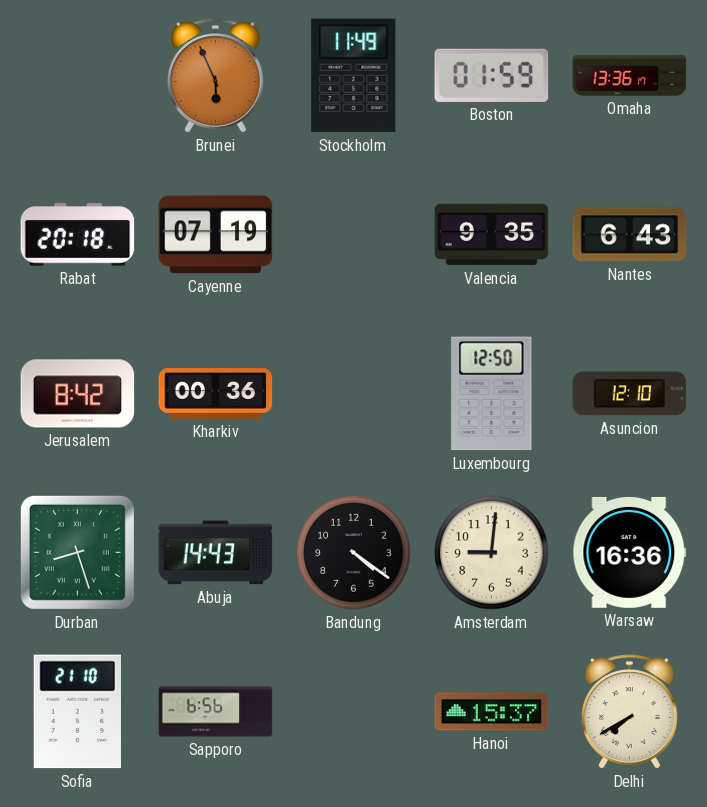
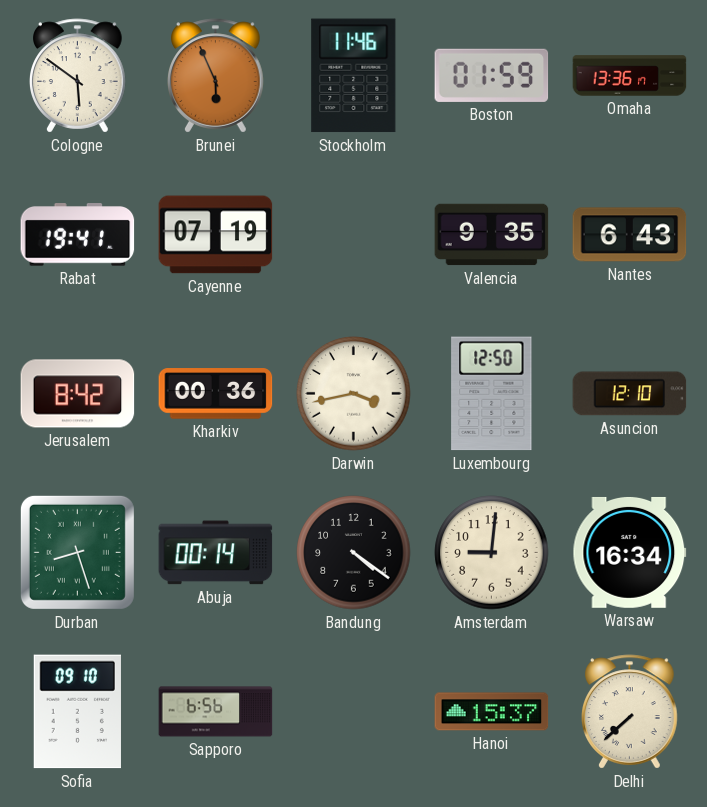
Cologne: none -> 5:51
Stockholm: 11:49 -> 11:46
Rabat: 20:18 -> 19:41
Darwin: none -> 3:43
Abuja: 14:43 -> 00:14
Warsaw: 16:36 -> 16:34
Sofia: 21:10 -> 09:10
Delhi: 7:40 -> 7:38
